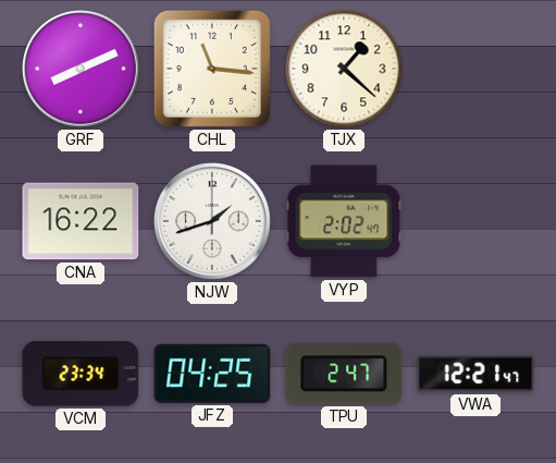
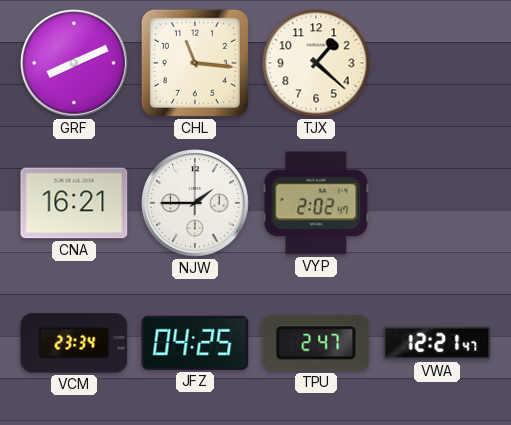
CNA: 16:22 -> 16:21
NJW: 1:42 -> 1:45
